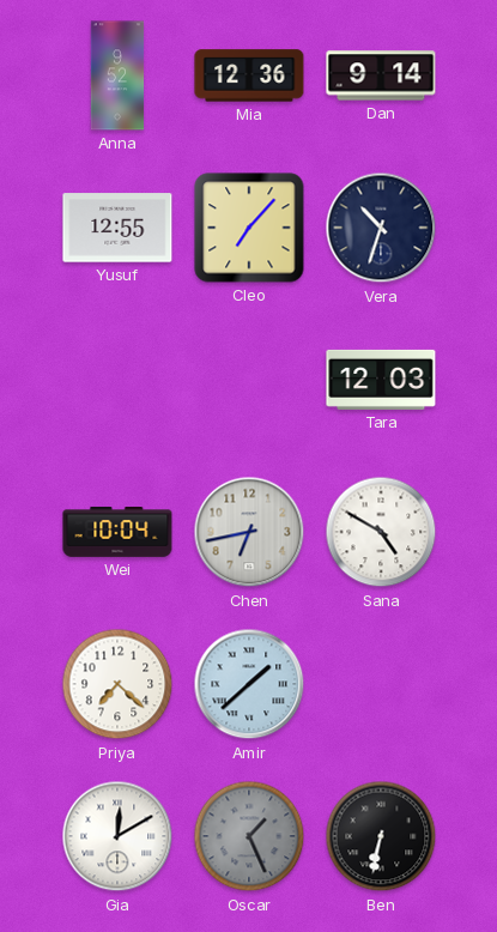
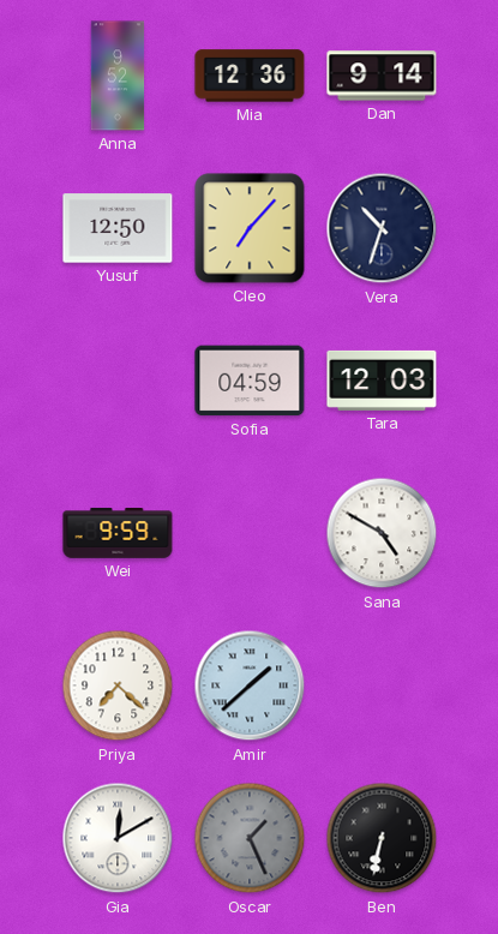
Yusuf: 12:55 -> 12:50
Sofia: none -> 04:59
Wei: 10:04 -> 9:59
Chen: 6:43 -> none
